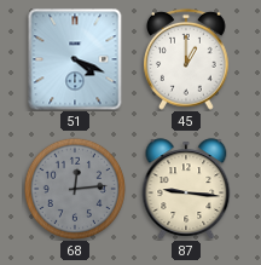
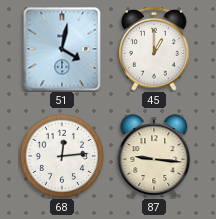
51: 4:19 -> 4:02
68 dial: grey -> white
